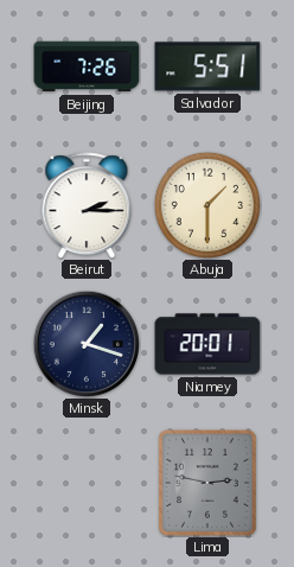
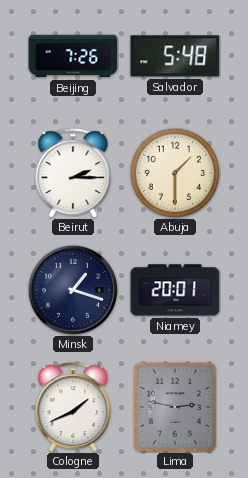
Salvador: 5:51 -> 5:48
Cologne: none -> 1:41
